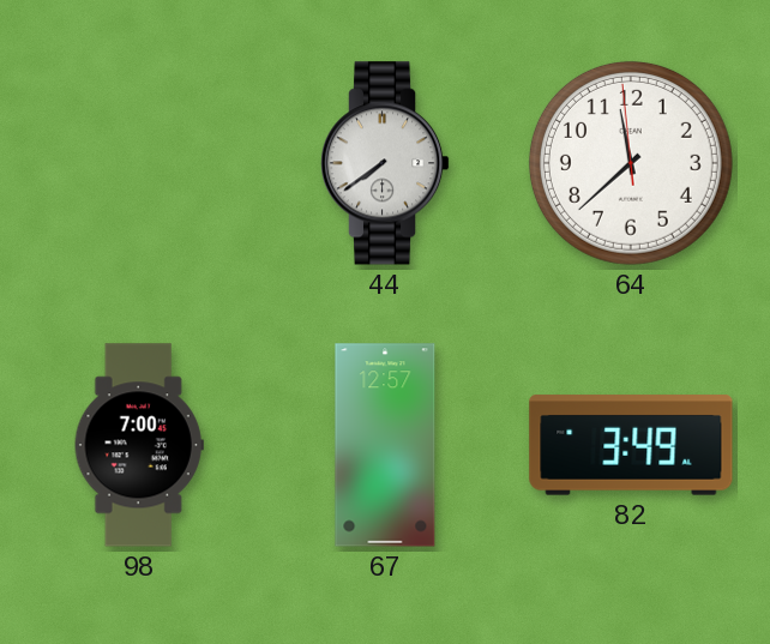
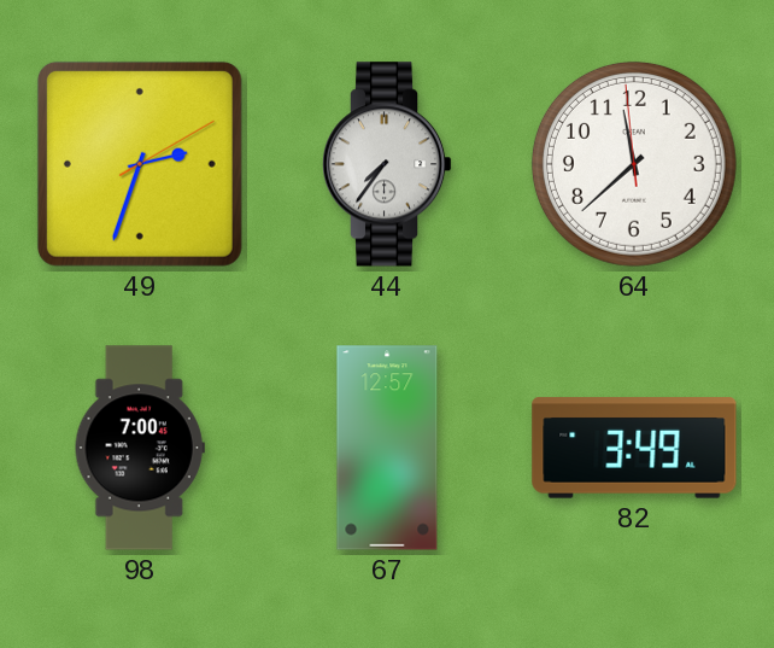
49: none -> 2:33
44: 7:39 -> 7:36
